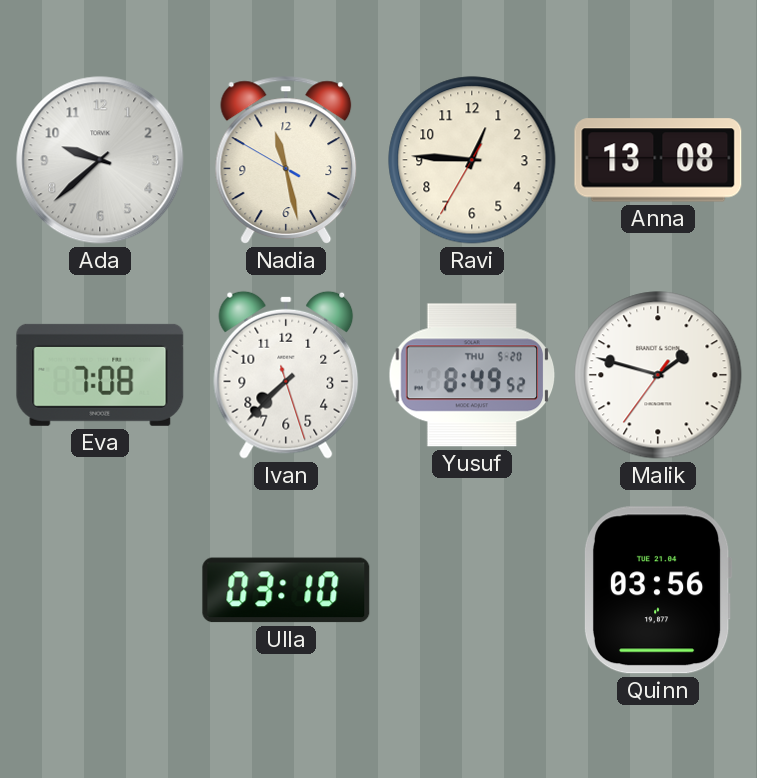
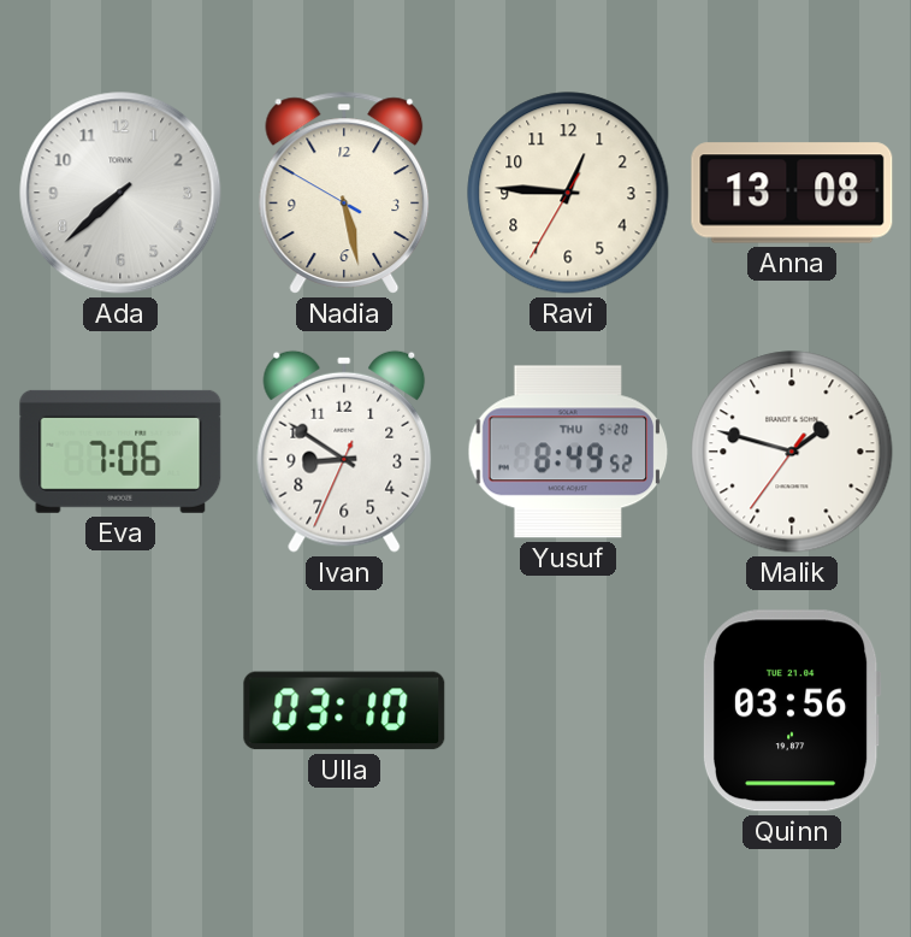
Ada: 9:38 -> 7:38
Nadia: 11:27 -> 5:27
Eva: 7:08 -> 7:06
Ivan: 7:37 -> 8:50
